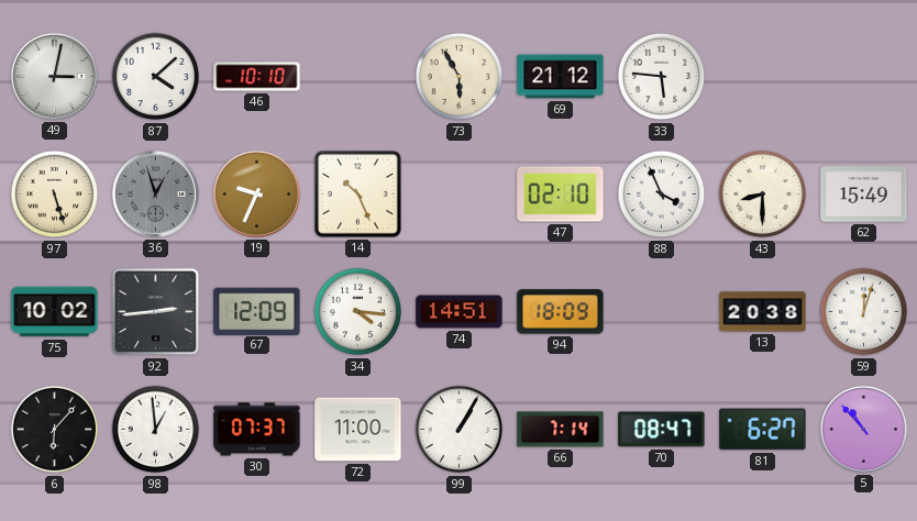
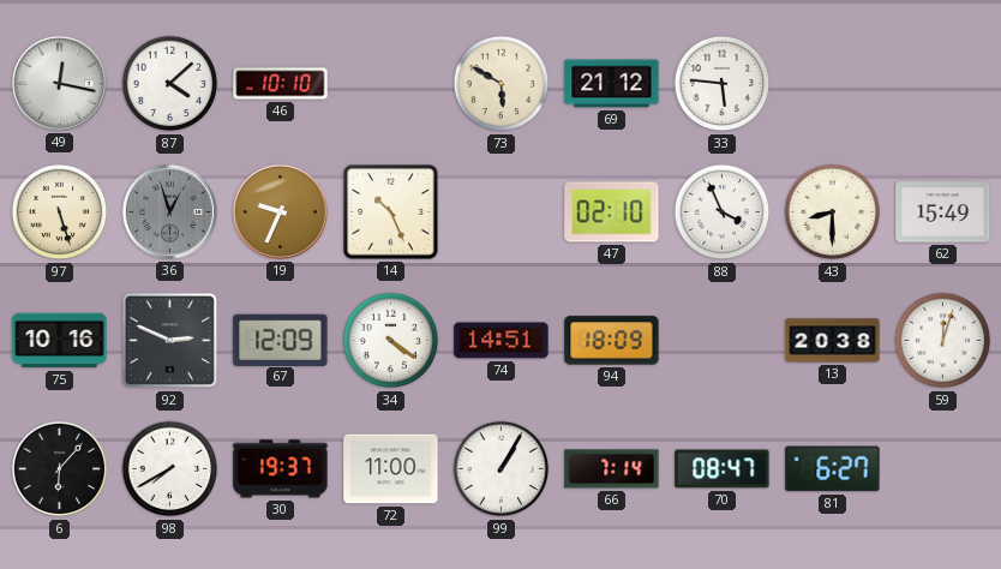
49: 3:02 -> 12:17
73: 5:55 -> 5:50
75: 10:02 -> 10:16
92: 2:44 -> 2:49
34: 4:16 -> 4:21
98: 12:59 -> 7:40
30: 07:37 -> 19:37
5: 10:53 -> none
